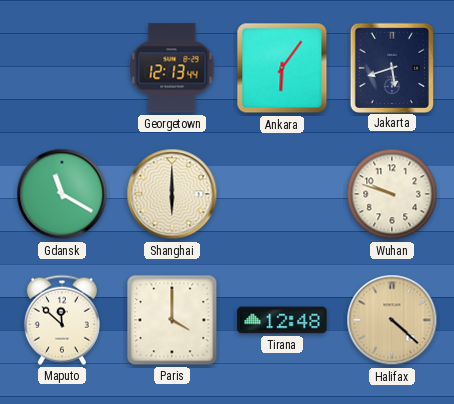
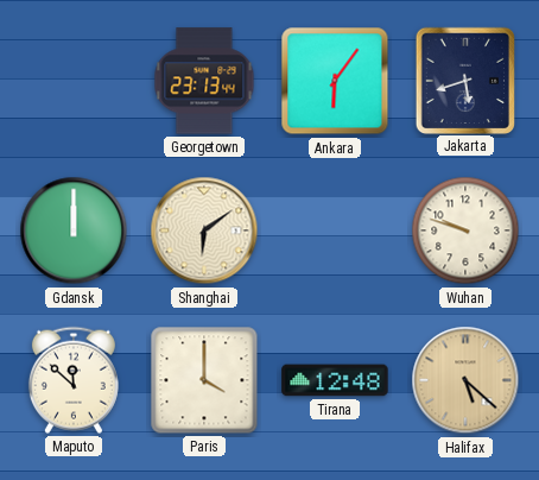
Georgetown: 12:13 -> 23:13
Gdansk: 11:20 -> 12:00
Shanghai: 6:00 -> 6:09
Halifax: 4:22 -> 5:22
